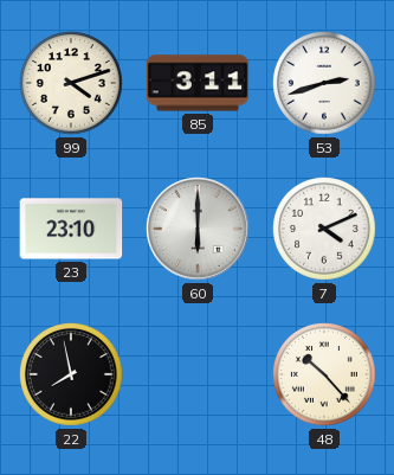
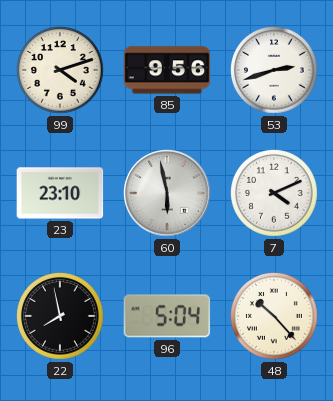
85: 3:11 -> 9:56
60: 6:00 -> 5:58
96: none -> 5:04
